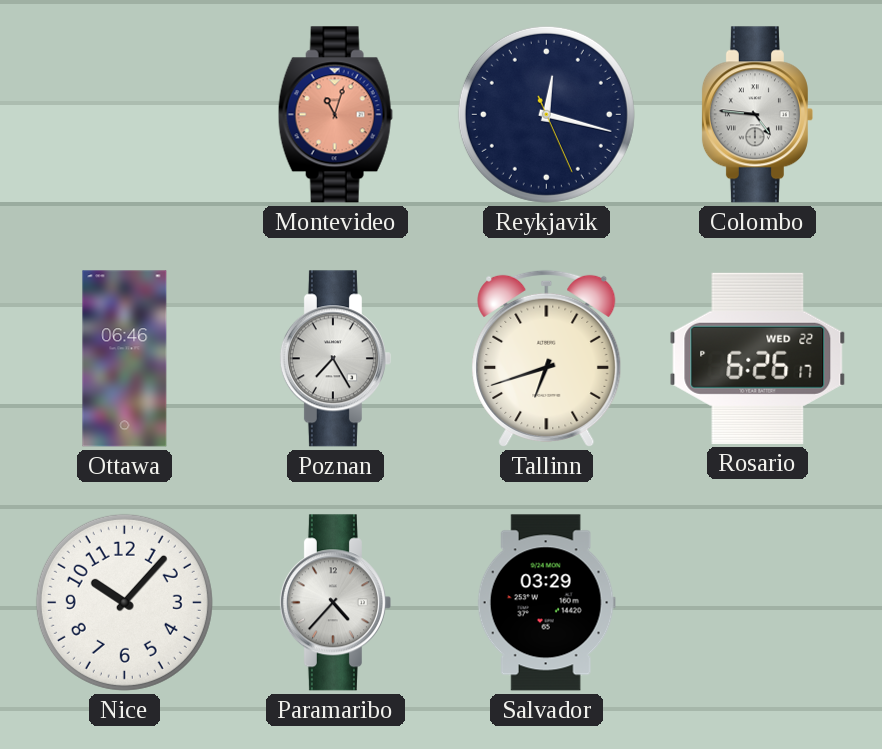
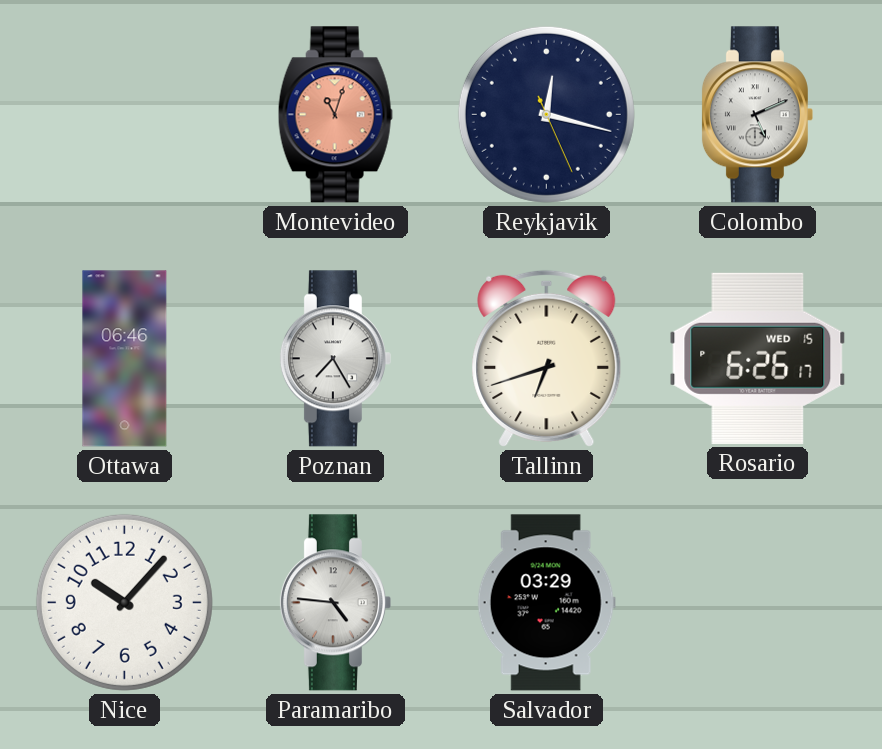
Colombo: 4:46 -> 5:11
Rosario date: WED 22 -> WED 15
Paramaribo: 4:37 -> 4:46
